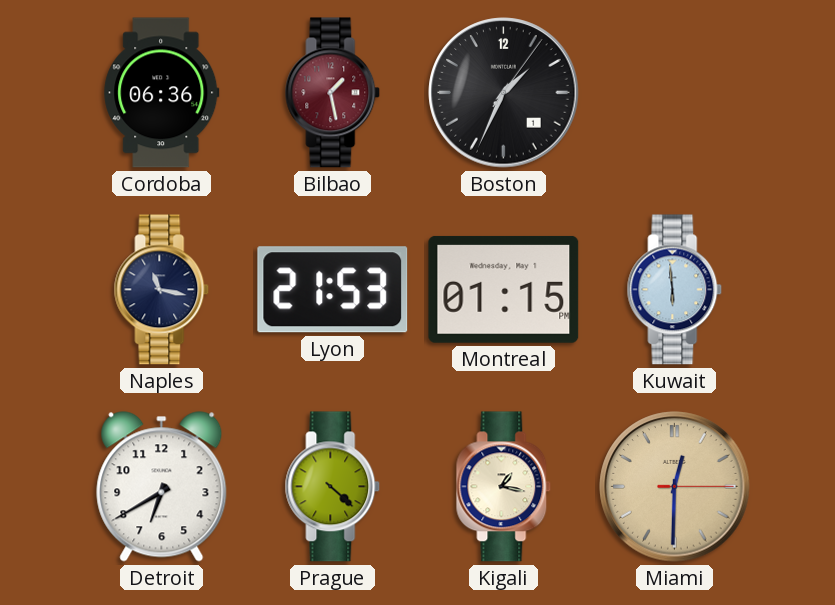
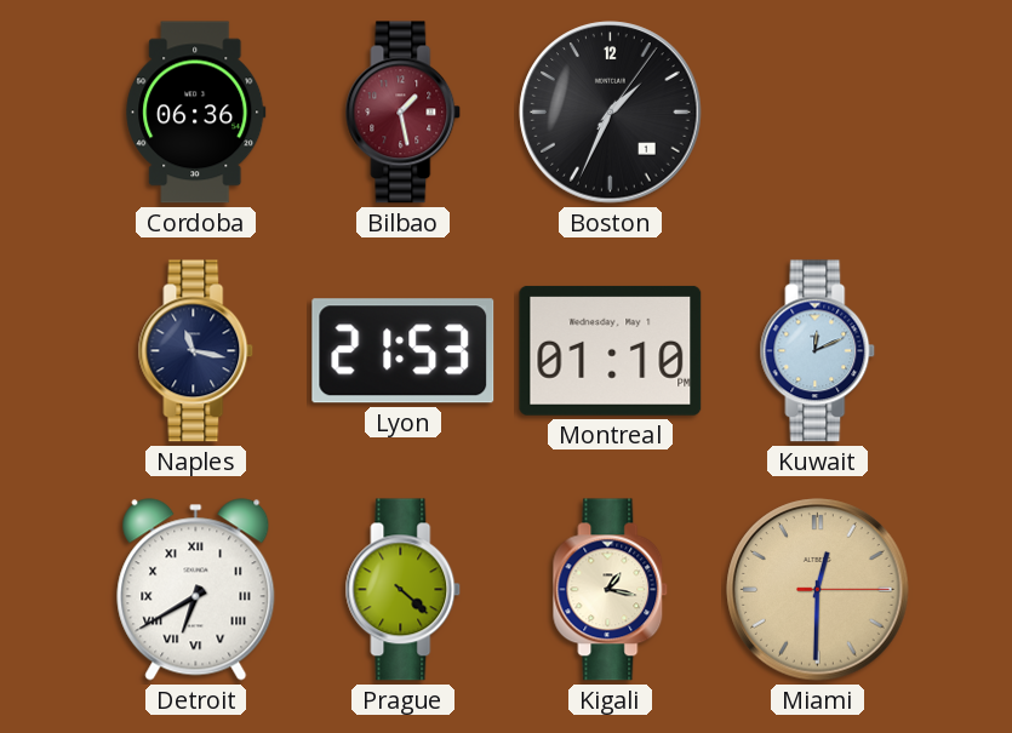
Montreal: 01:15 -> 01:10
Kuwait: 5:59 -> 12:11
Detroit numerals: Arabic -> Roman
